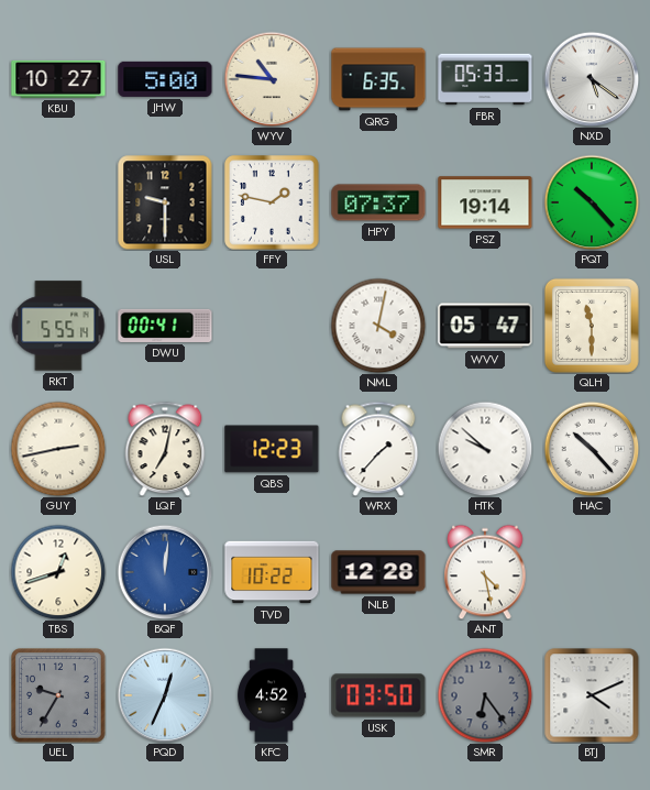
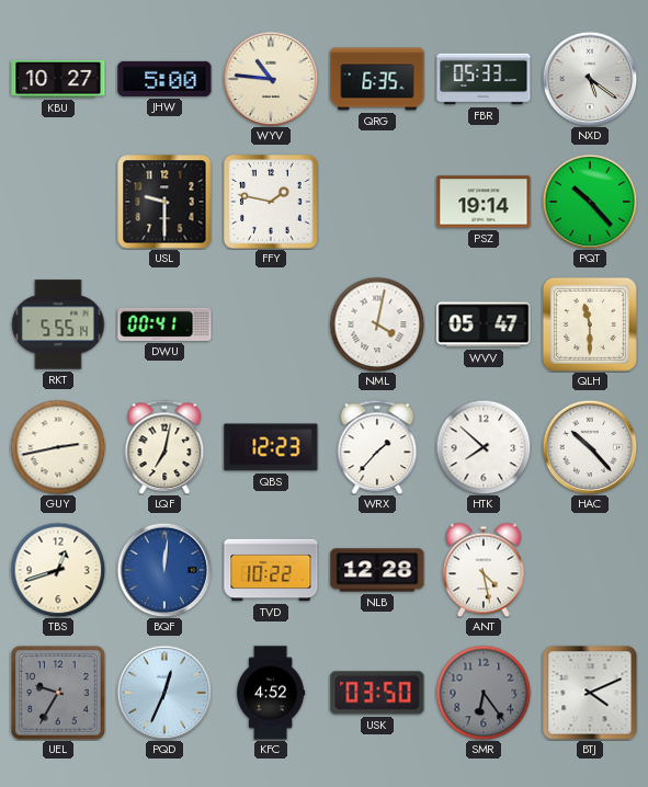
HPY: 07:37 -> none
HTK: 9:52 -> 7:52
